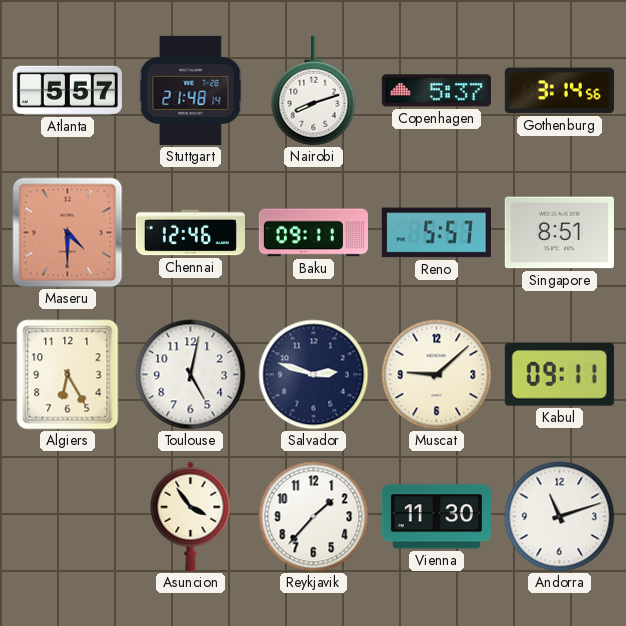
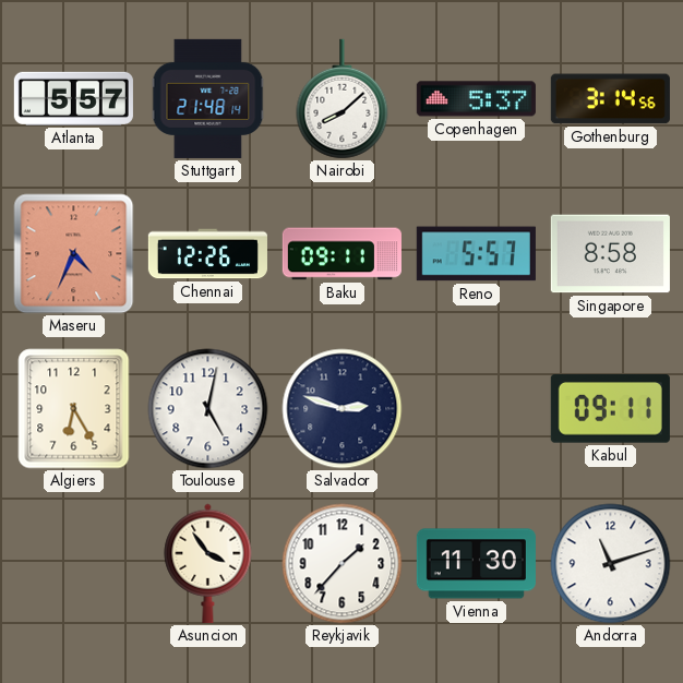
Nairobi: 8:12 -> 8:08
Maseru: 4:30 -> 4:34
Chennai: 12:46 -> 12:26
Singapore: 8:51 -> 8:58
Muscat: 9:08 -> none
